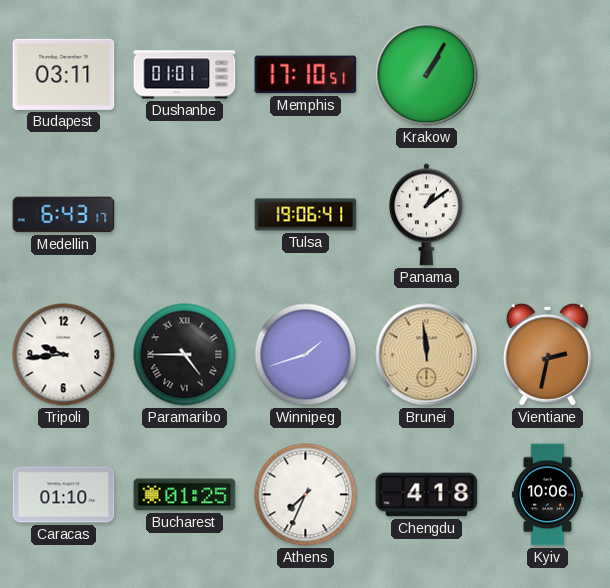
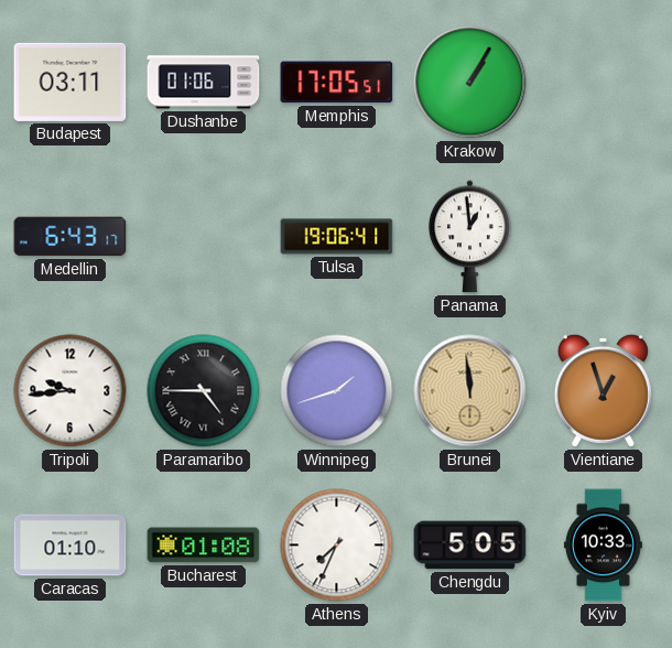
Dushanbe: 01:01 -> 01:06
Memphis: 17:10 -> 17:05
Panama: 1:09 -> 12:59
Vientiane: 2:32 -> 12:57
Bucharest: 01:25 -> 01:08
Chengdu: 4:18 -> 5:05
Kyiv: 10:06 -> 10:33
